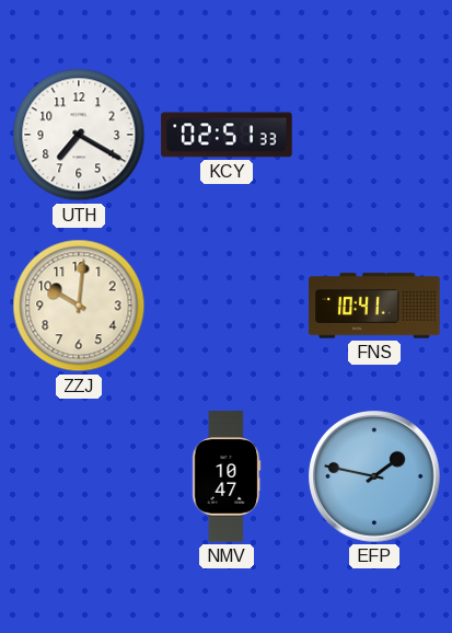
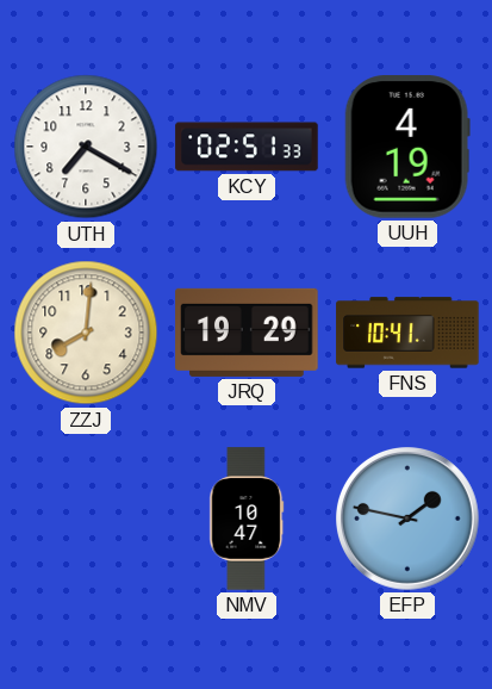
UUH: none -> 4:19
ZZJ: 10:01 -> 8:01
JRQ: none -> 19:29
